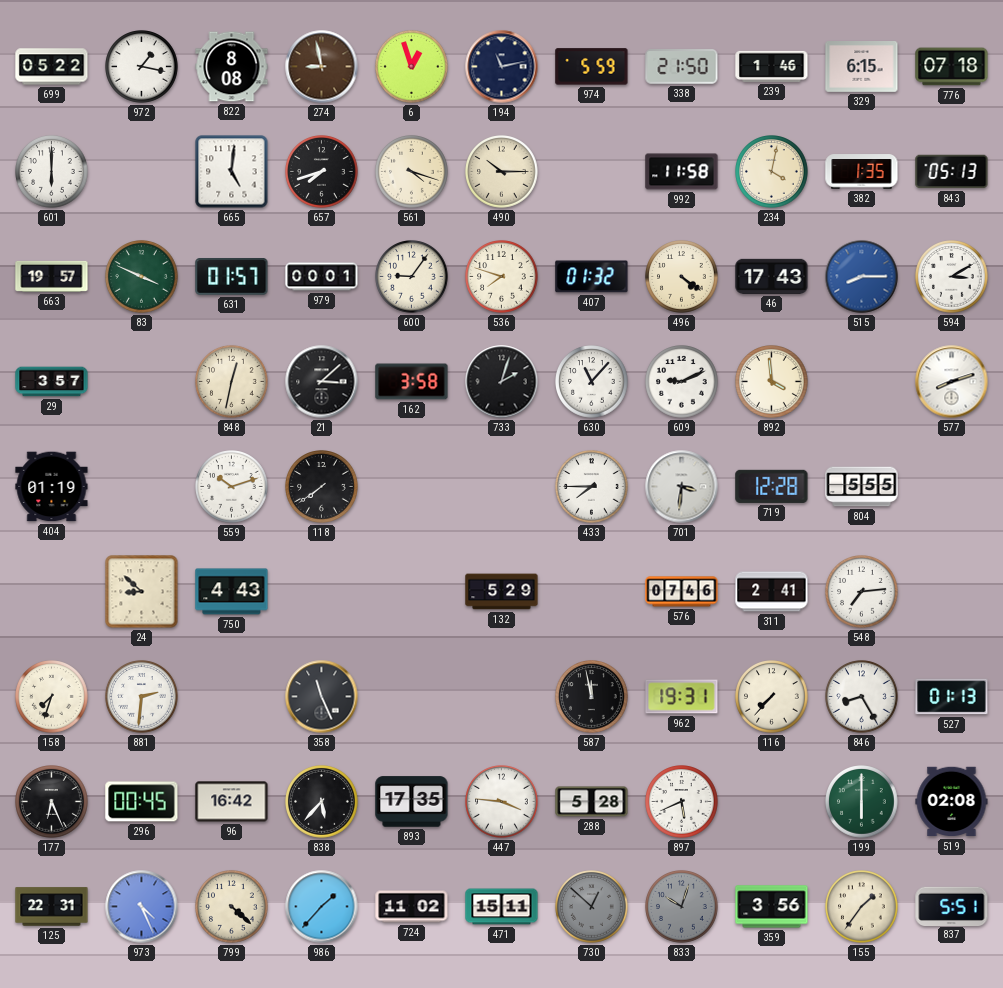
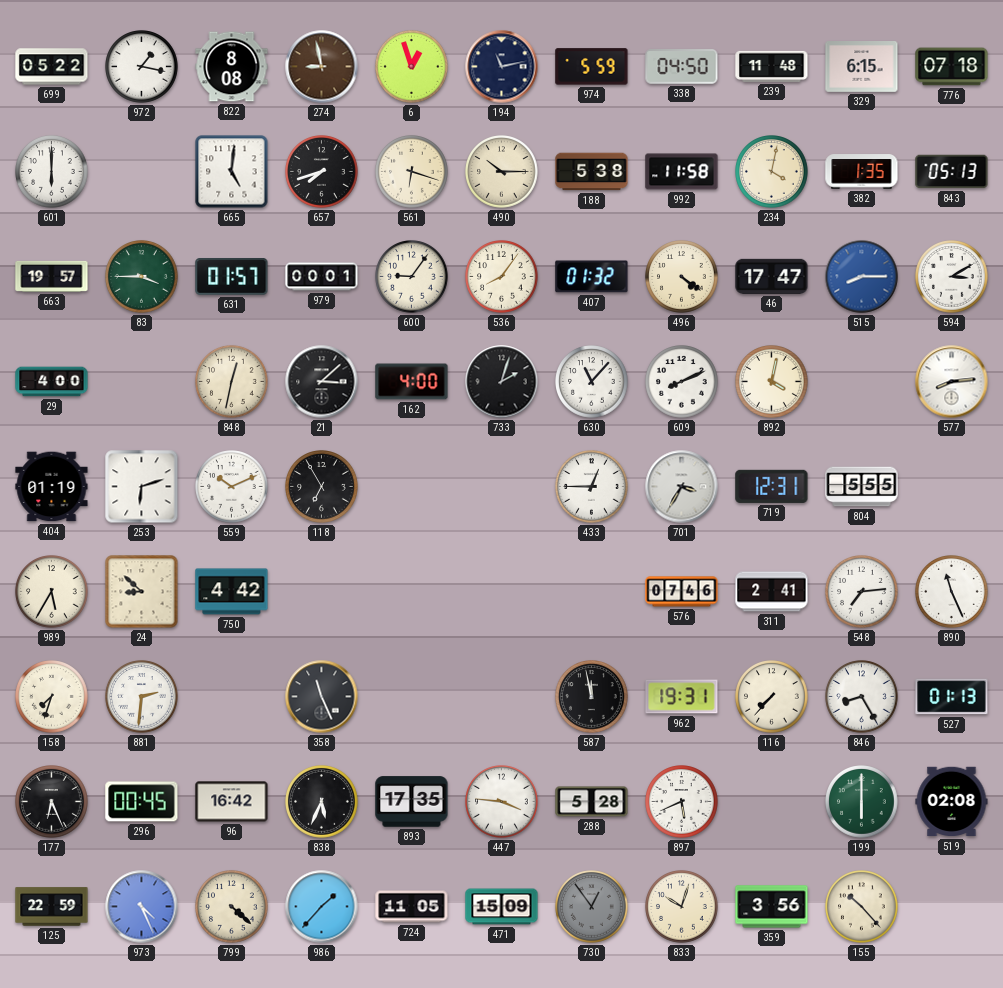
338: 21:50 -> 04:50
239: 1:46 -> 11:48
561: 4:18 -> 6:18
188: none -> 5:38
83: 3:49 -> 3:45
536: 7:48 -> 8:06
46: 17:43 -> 17:47
29: 3:57 -> 4:00
162: 3:58 -> 4:00
609: 9:11 -> 8:11
892: 3:59 -> 4:02
577: 8:12 -> 8:14
253: none -> 6:12
559: 10:12 -> 10:11
118: 7:39 -> 6:55
433: 7:45 -> 12:45
701: 3:31 -> 3:35
719: 12:28 -> 12:31
989: none -> 5:35
750: 4:43 -> 4:42
132: 5:29 -> none
890: none -> 11:26
838: 5:37 -> 5:34
125: 22:31 -> 22:59
724: 11:02 -> 11:05
471: 15:11 -> 15:09
730: 12:52 -> 12:54
833 dial: grey -> cream
155: 1:36 -> 10:23
837: 5:51 -> none
